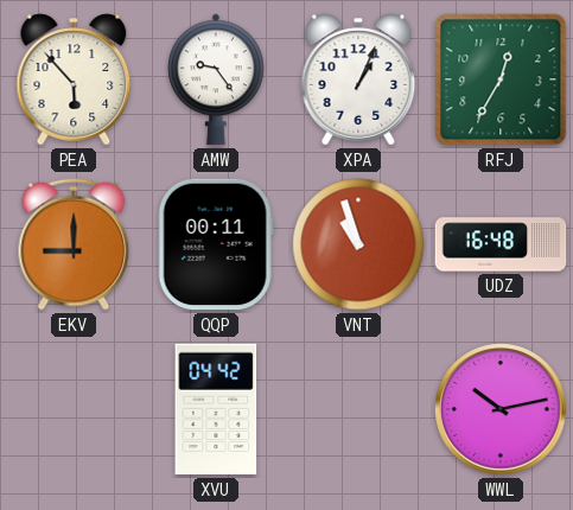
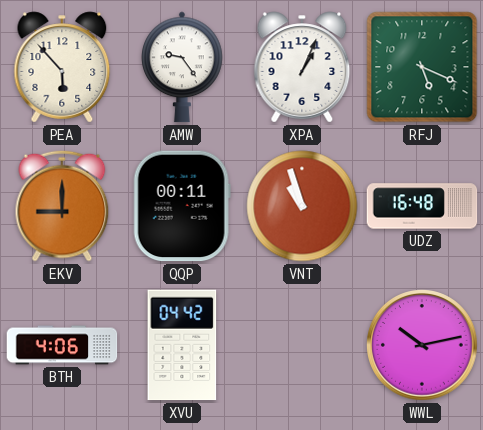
RFJ: 12:35 -> 5:19
BTH: none -> 4:06
